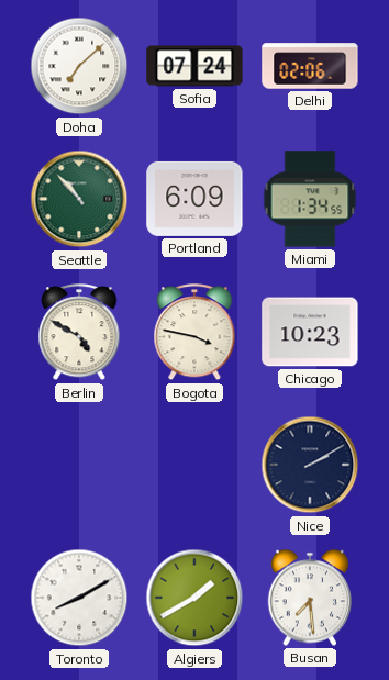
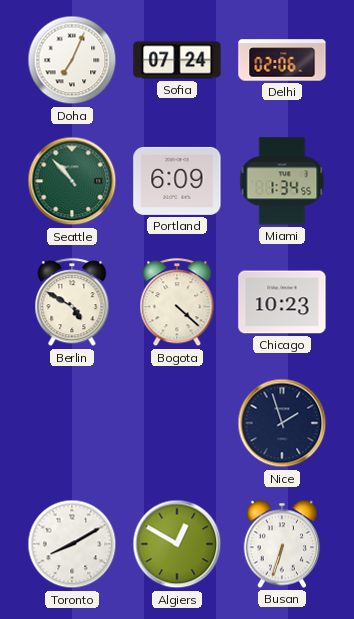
Doha: 7:08 -> 7:04
Bogota: 3:47 -> 4:22
Nice: 2:10 -> 1:57
Algiers: 1:40 -> 12:50
Busan: 7:29 -> 6:33
